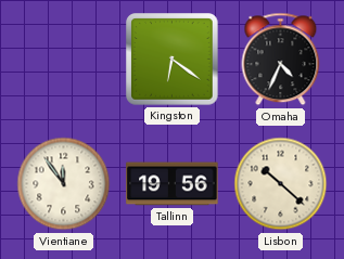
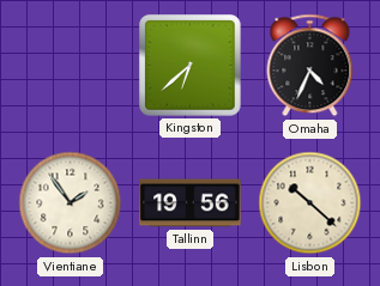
Kingston: 6:21 -> 6:38
Vientiane: 11:54 -> 1:54
